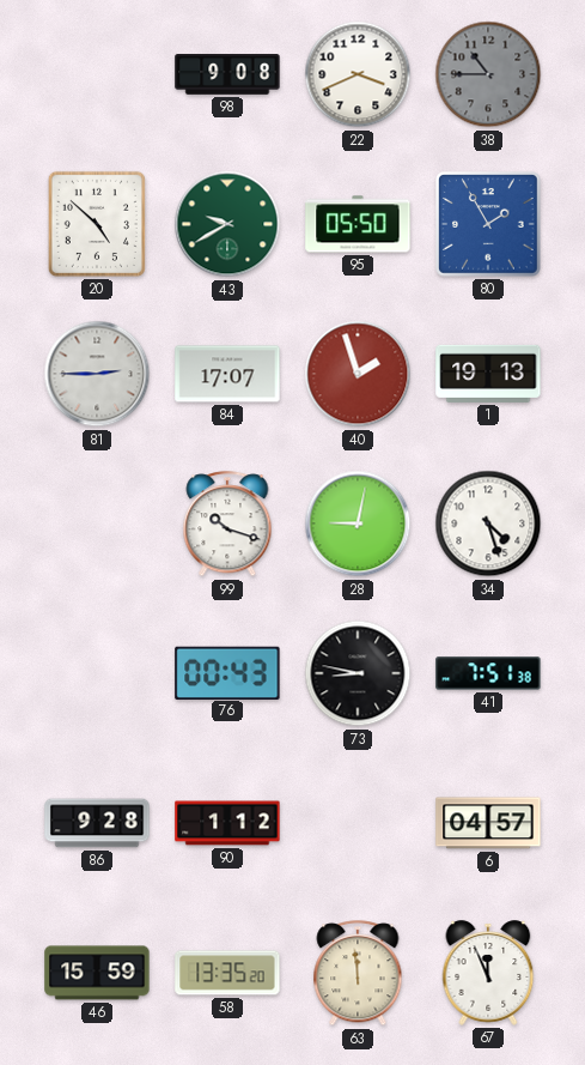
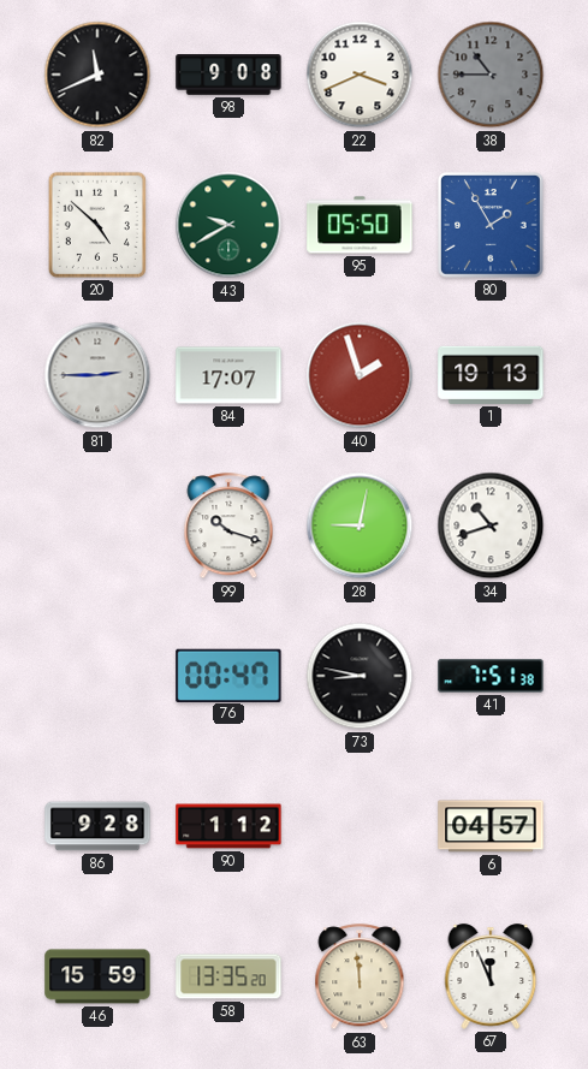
82: none -> 11:41
34: 4:27 -> 10:42
76: 00:43 -> 00:47
